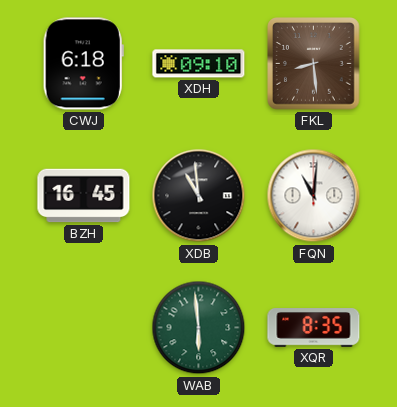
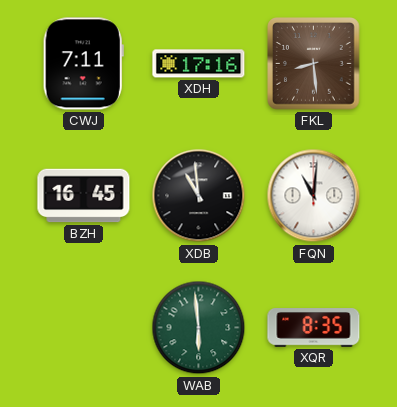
CWJ: 6:18 -> 7:11
XDH: 09:10 -> 17:16
